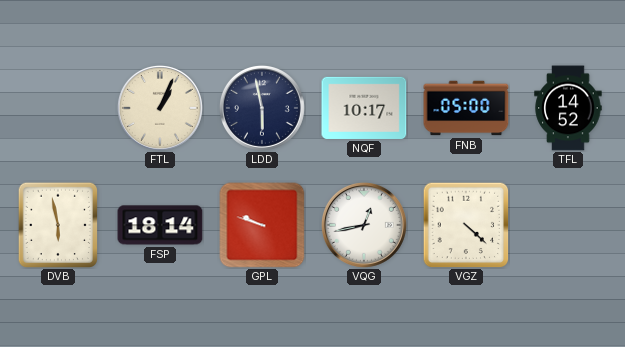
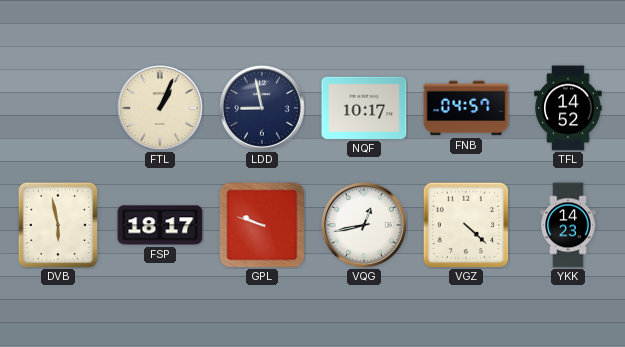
LDD: 5:58 -> 8:58
FNB: 05:00 -> 04:57
FSP: 18:14 -> 18:17
YKK: none -> 14:23
